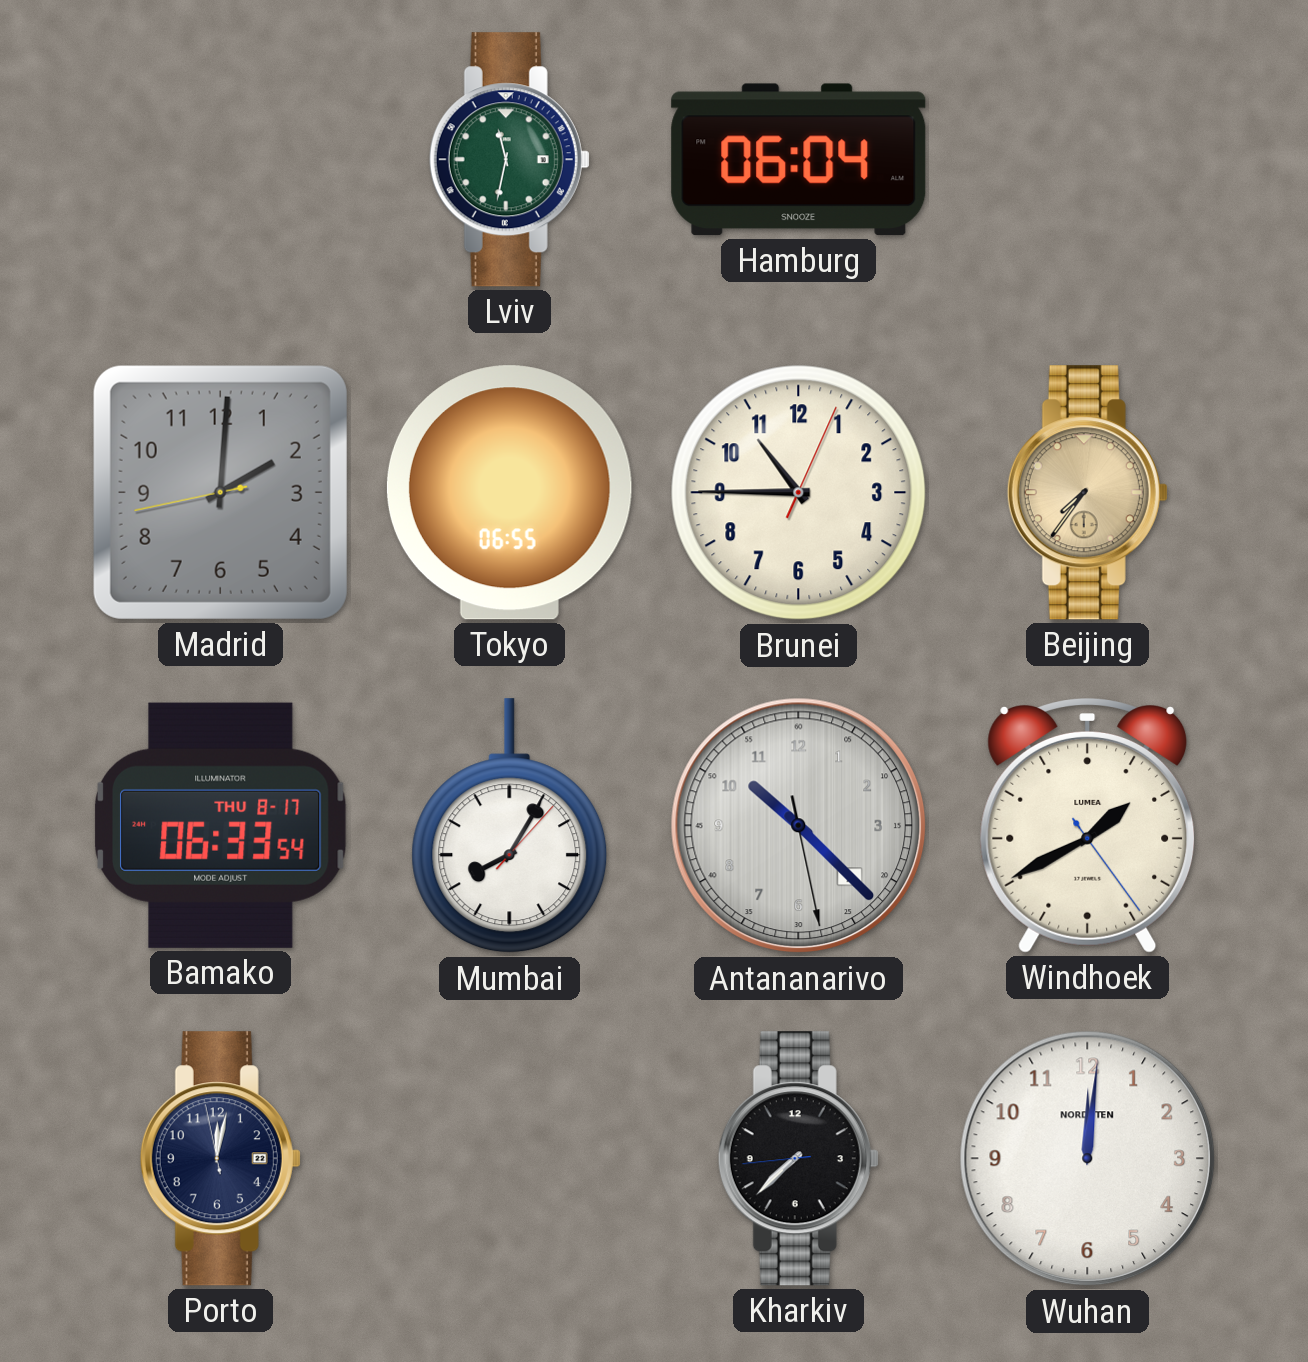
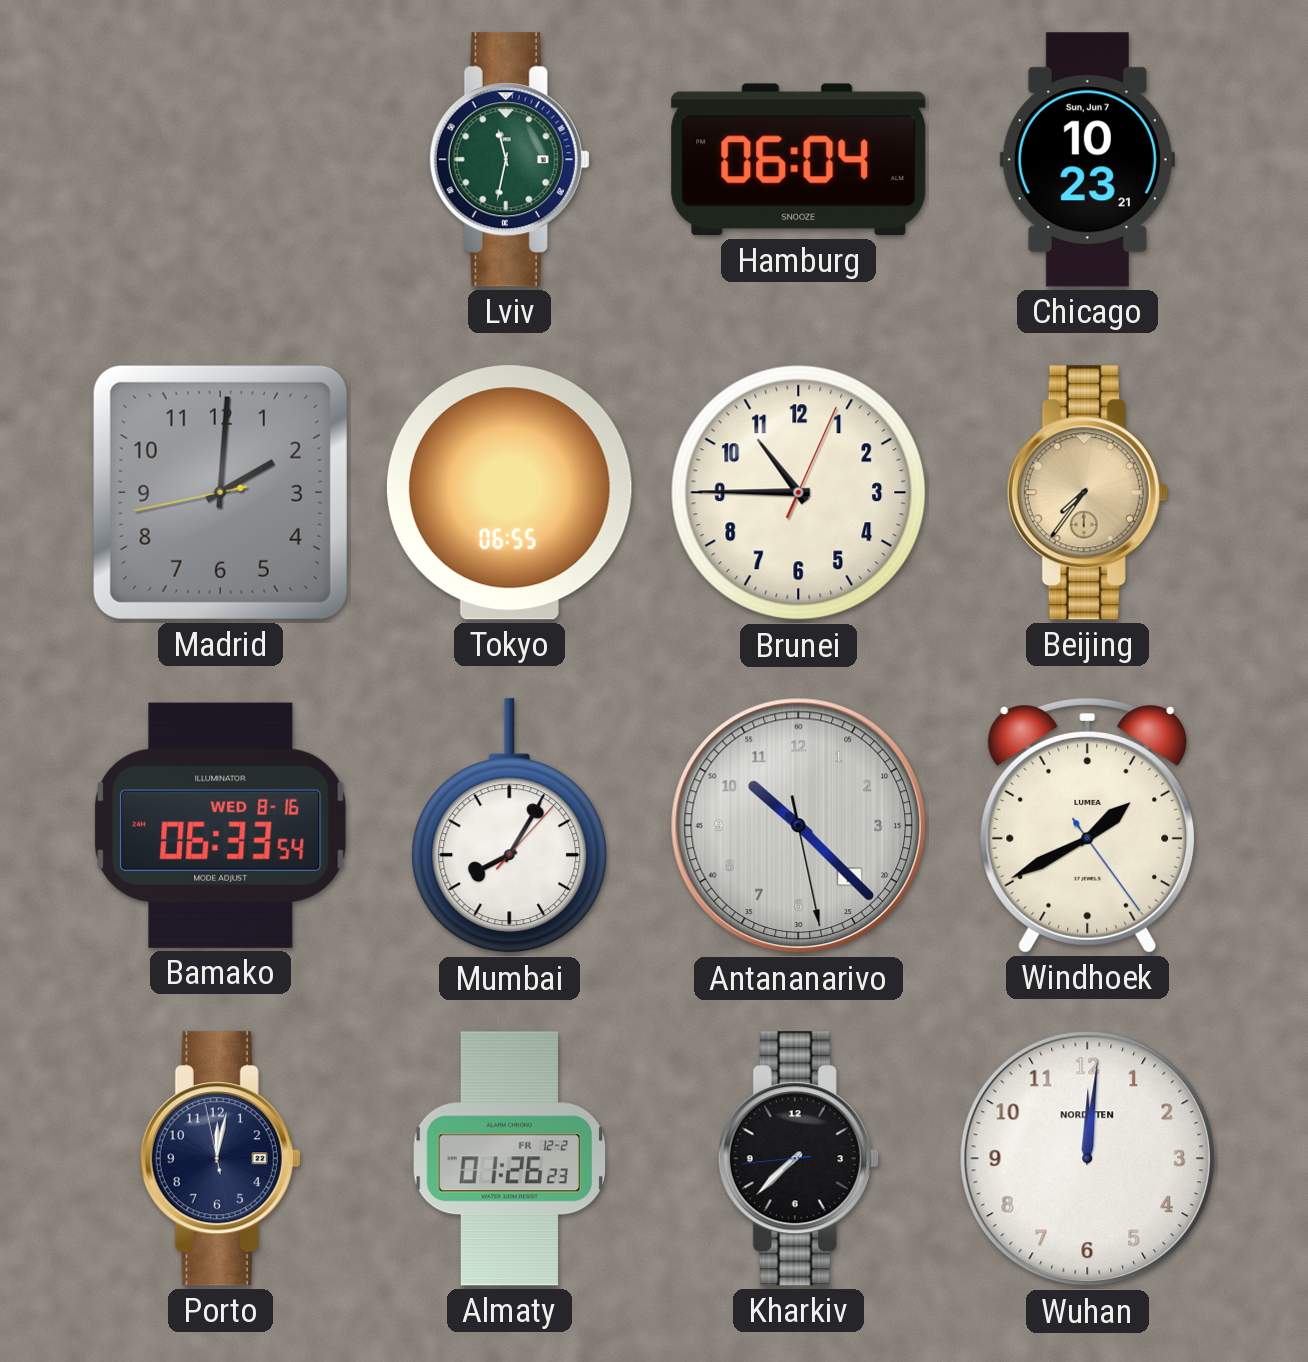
Chicago: none -> 10:23
Bamako date: THU 8-17 -> WED 8-16
Almaty: none -> 01:26
